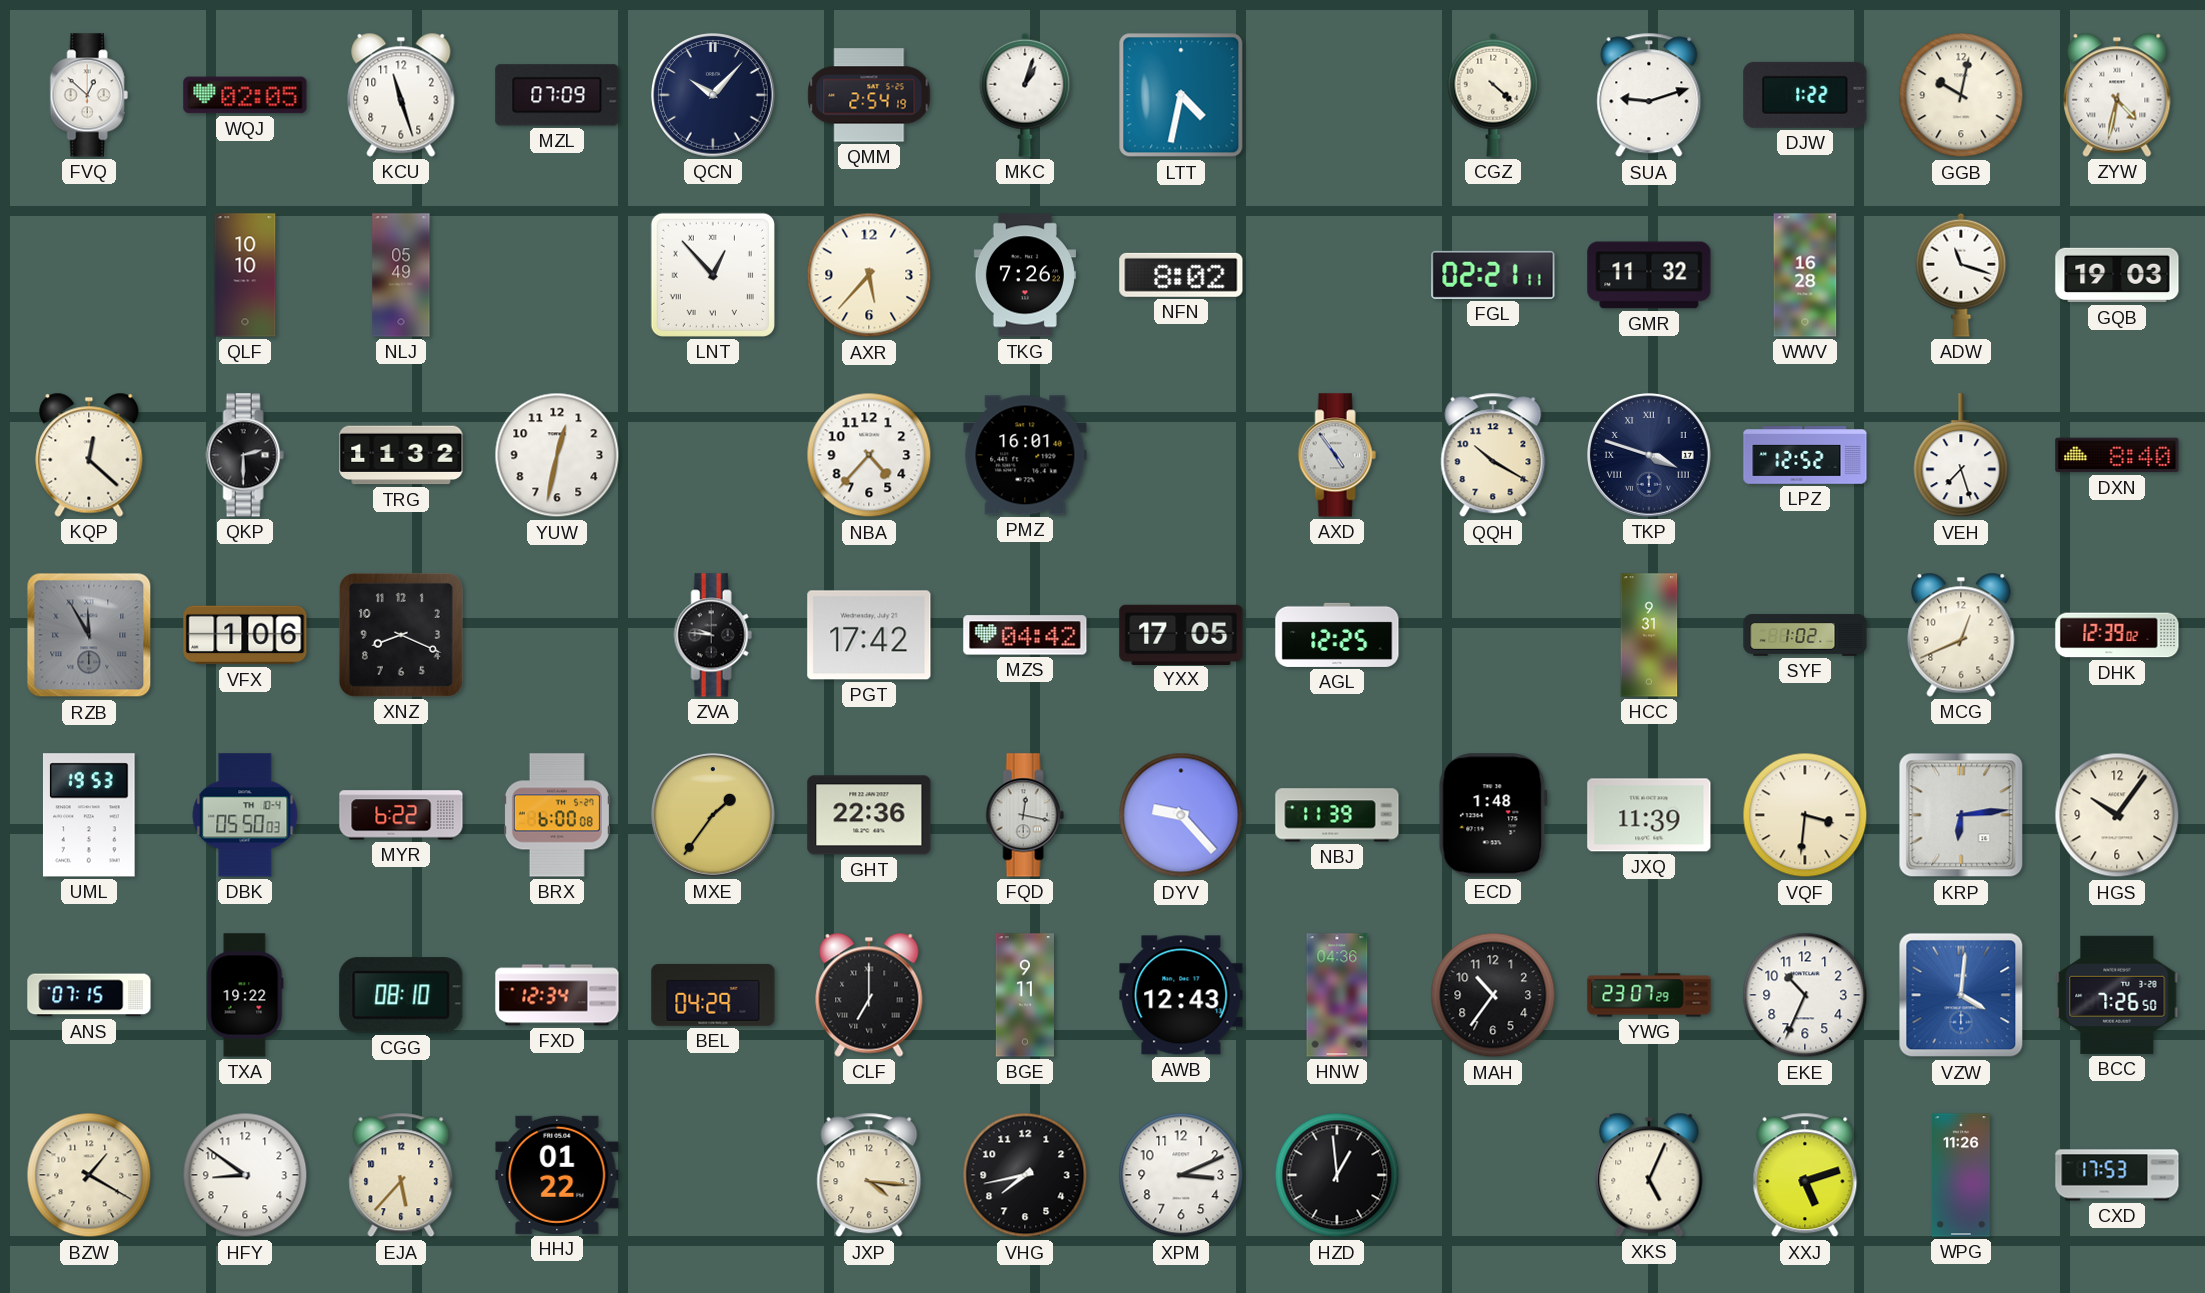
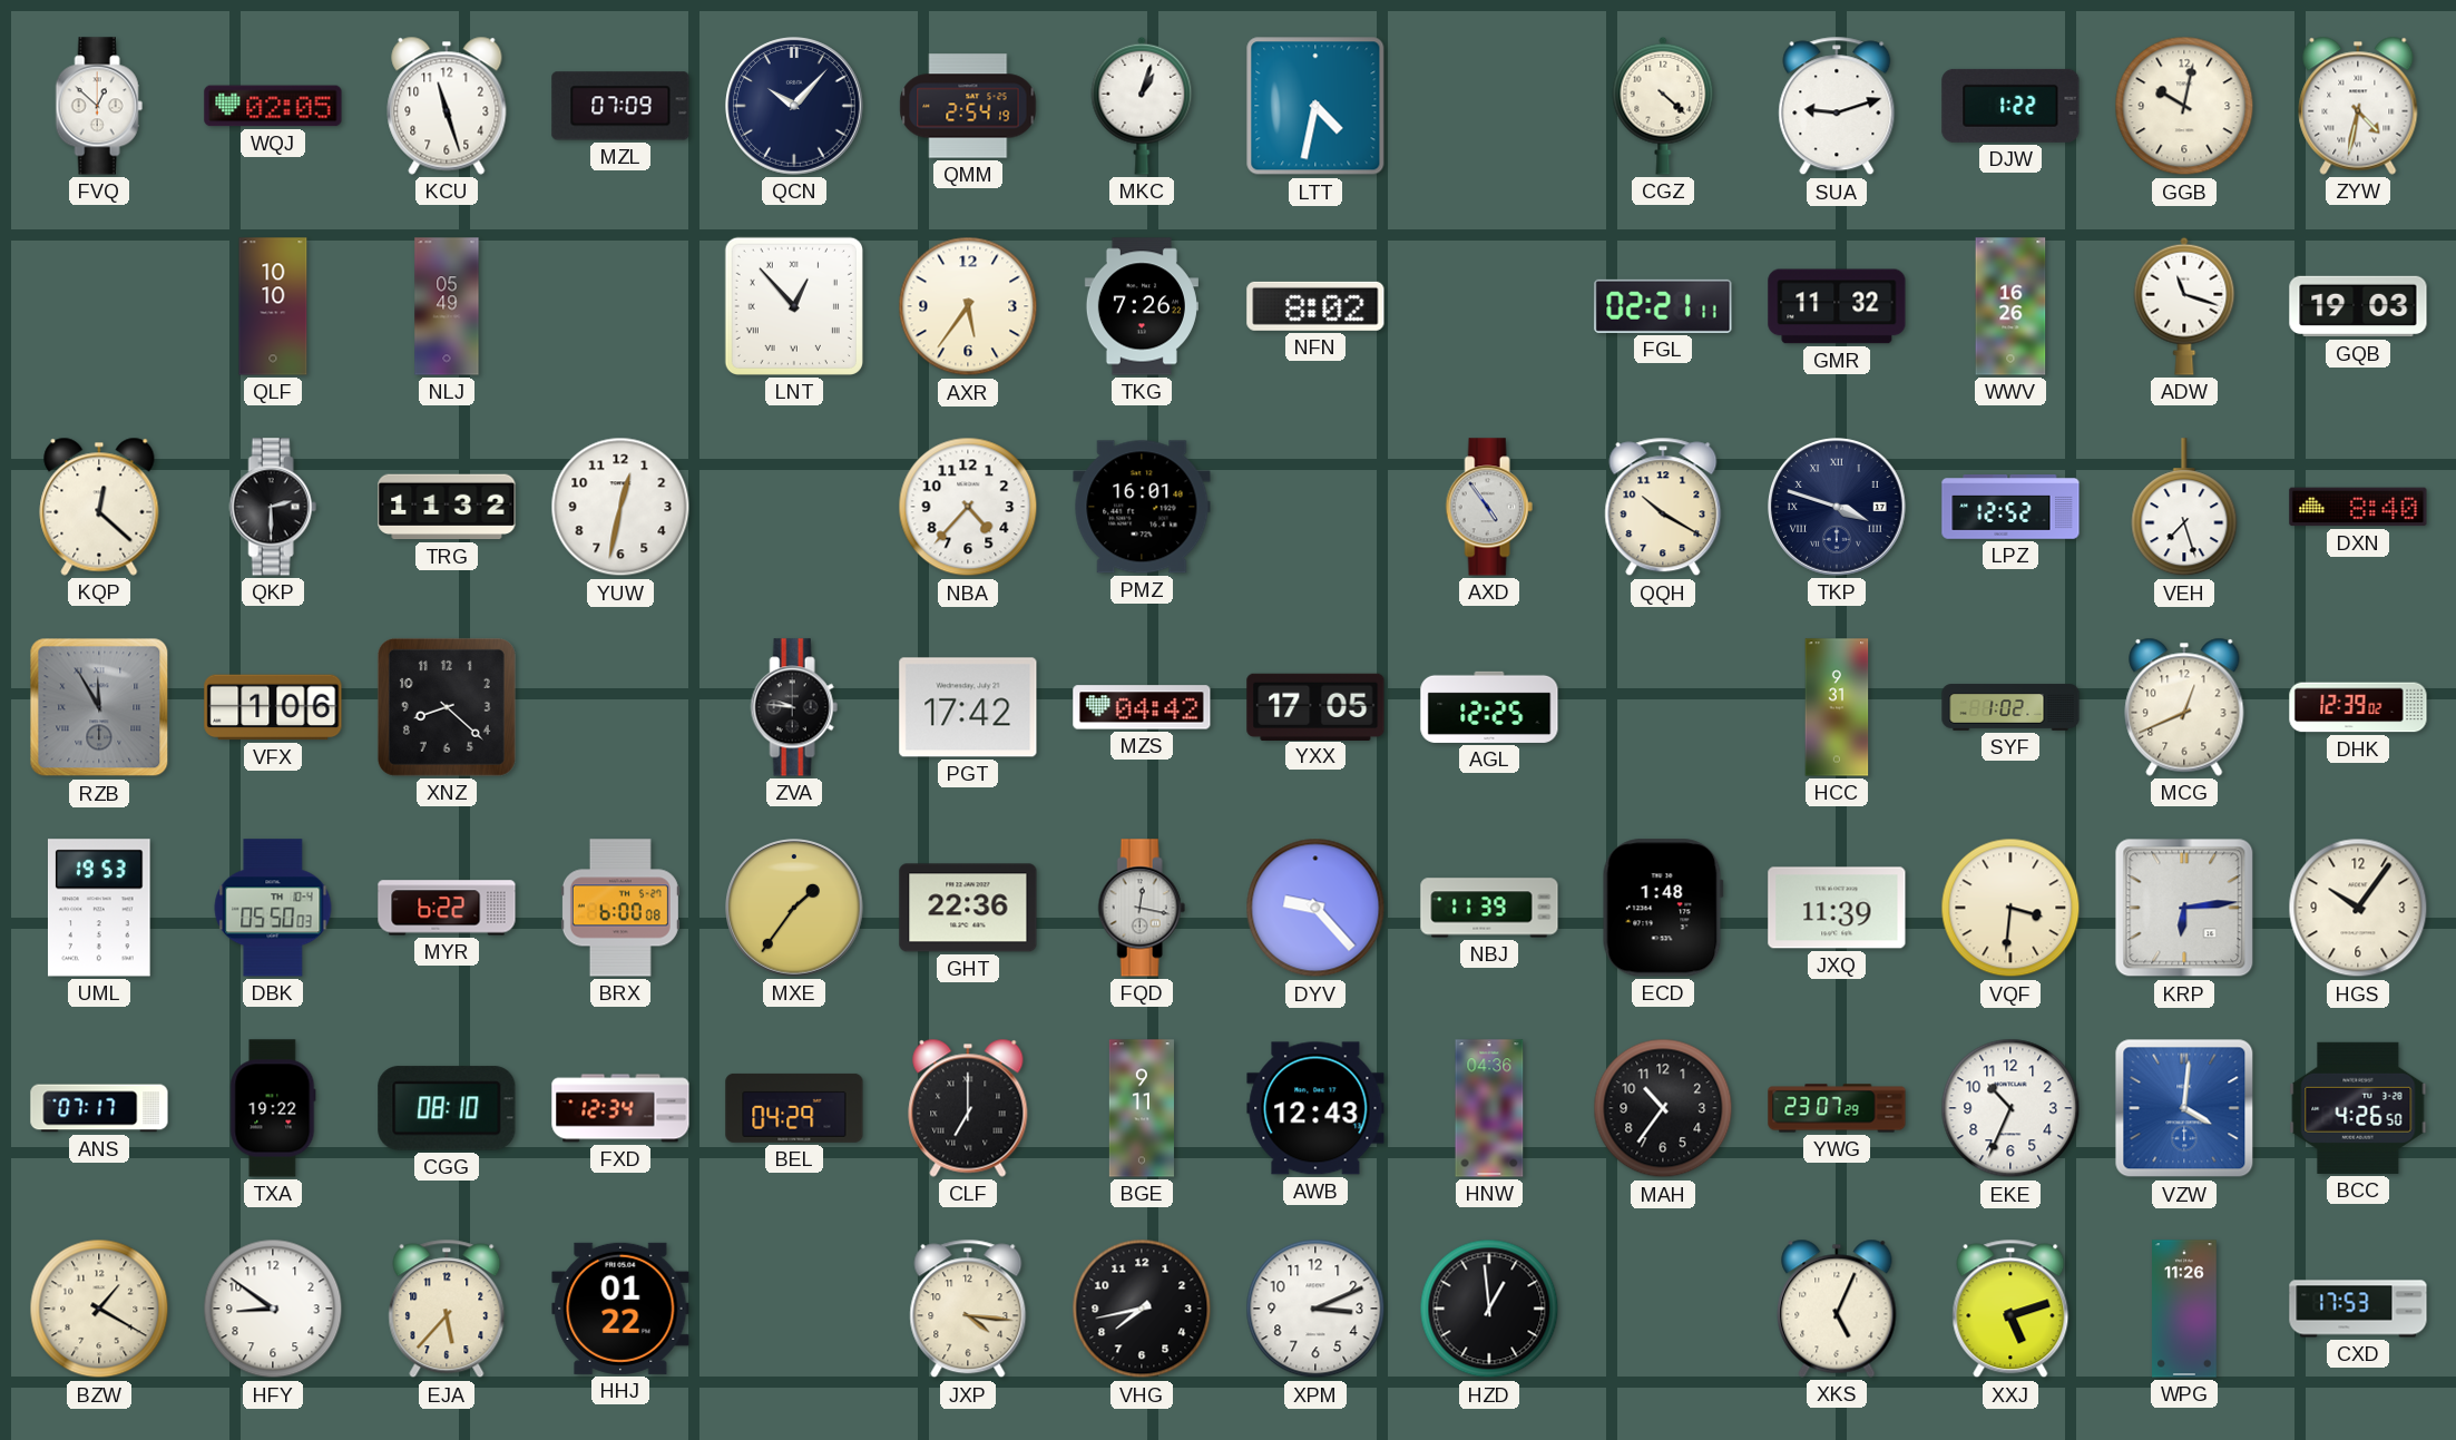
AXR: 5:37 -> 5:36
WWV: 16:28 -> 16:26
XNZ: 8:19 -> 8:22
ANS: 07:15 -> 07:17
BCC: 7:26 -> 4:26
